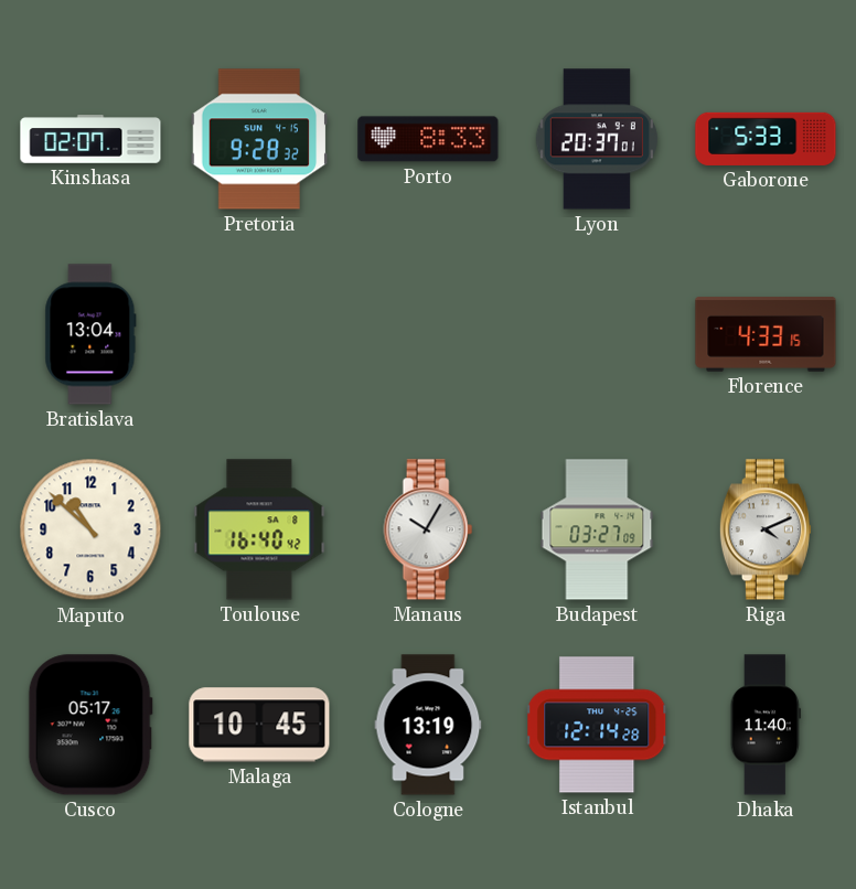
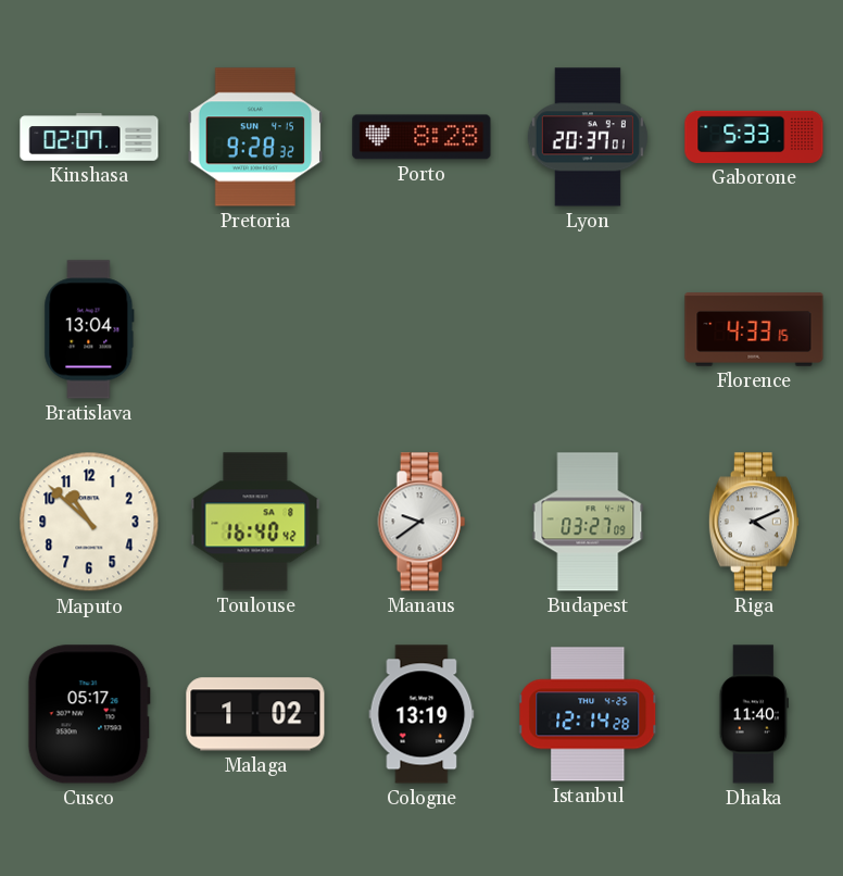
Porto: 8:33 -> 8:28
Manaus: 10:05 -> 9:39
Malaga: 10:45 -> 1:02
